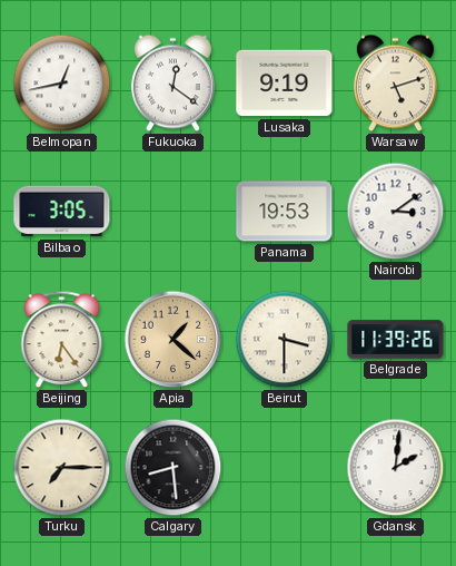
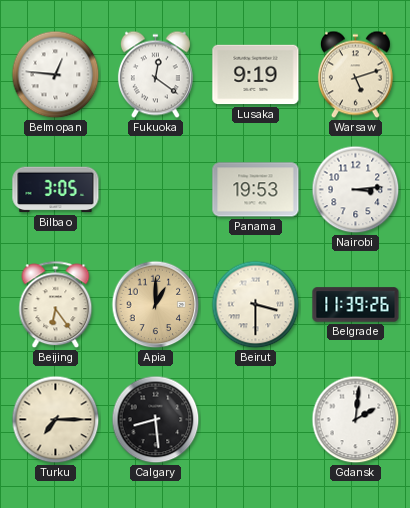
Belmopan: 12:43 -> 12:46
Nairobi: 3:09 -> 3:14
Apia: 1:22 -> 1:00
